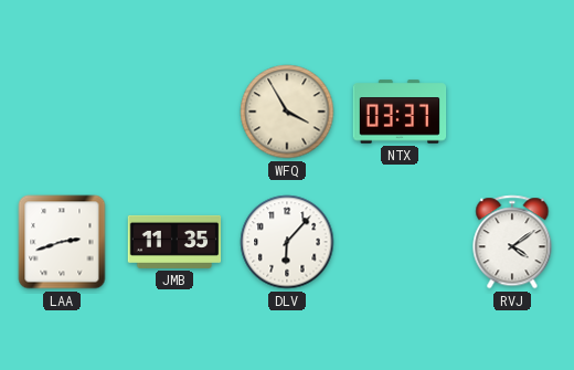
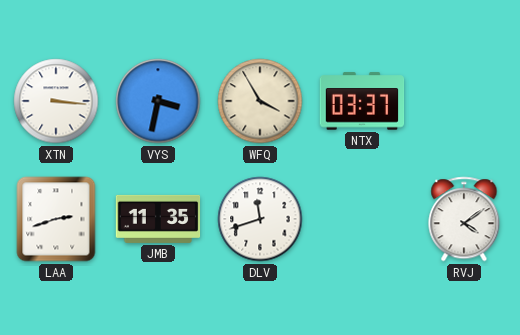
XTN: none -> 3:16
VYS: none -> 3:32
DLV: 6:07 -> 11:42
